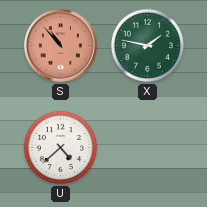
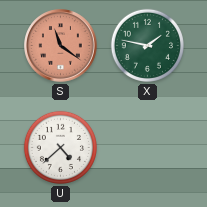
S: 10:53 -> 11:21
